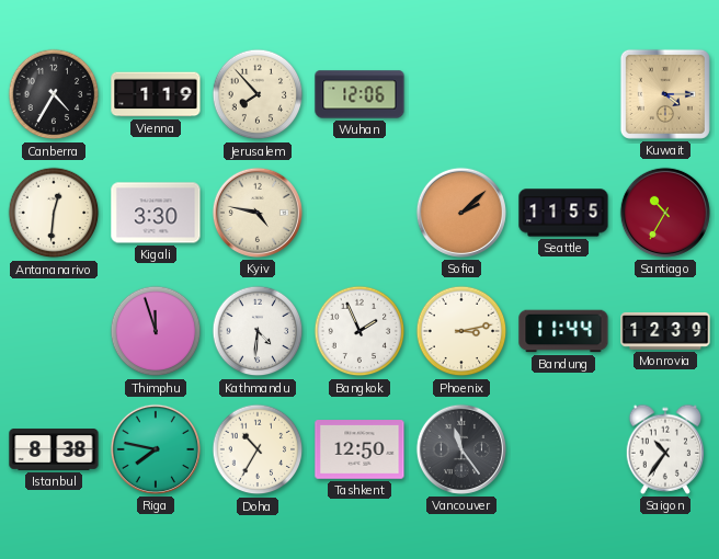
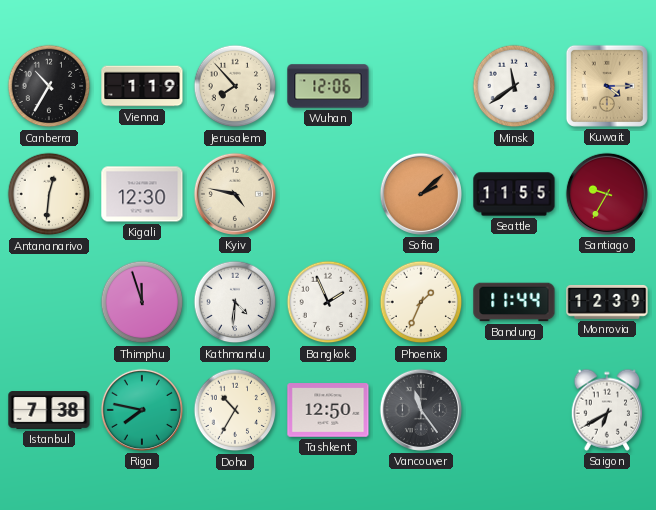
Canberra: 4:35 -> 10:35
Minsk: none -> 11:39
Kigali: 3:30 -> 12:30
Santiago: 10:35 -> 9:35
Phoenix: 3:13 -> 1:34
Istanbul: 8:38 -> 7:38
Saigon: 10:36 -> 6:40
